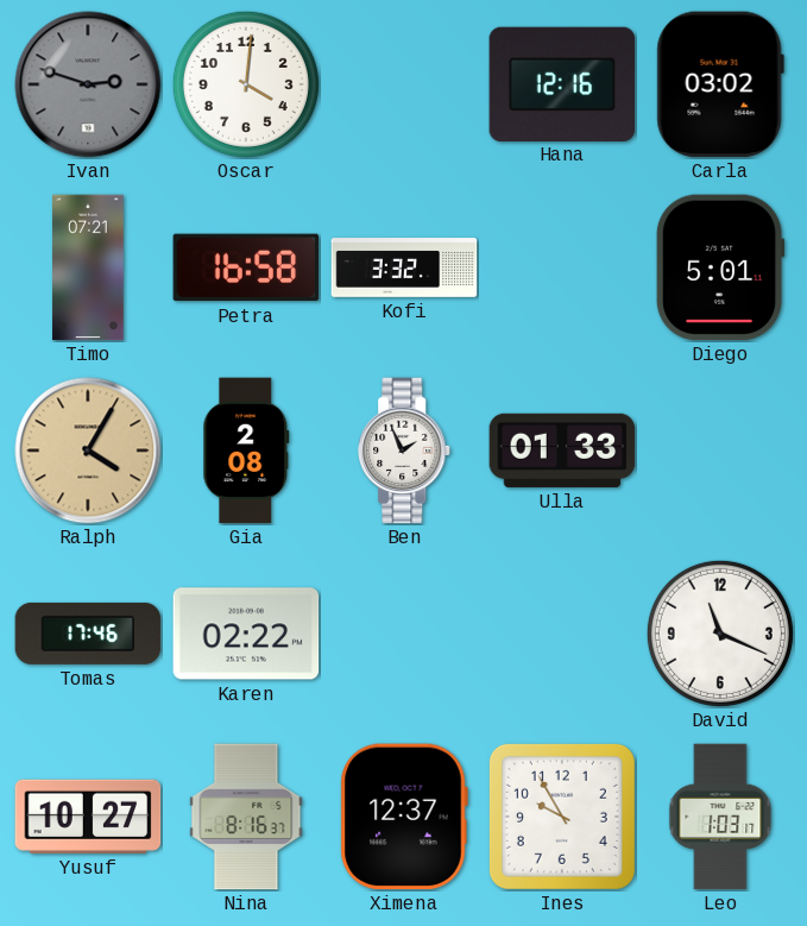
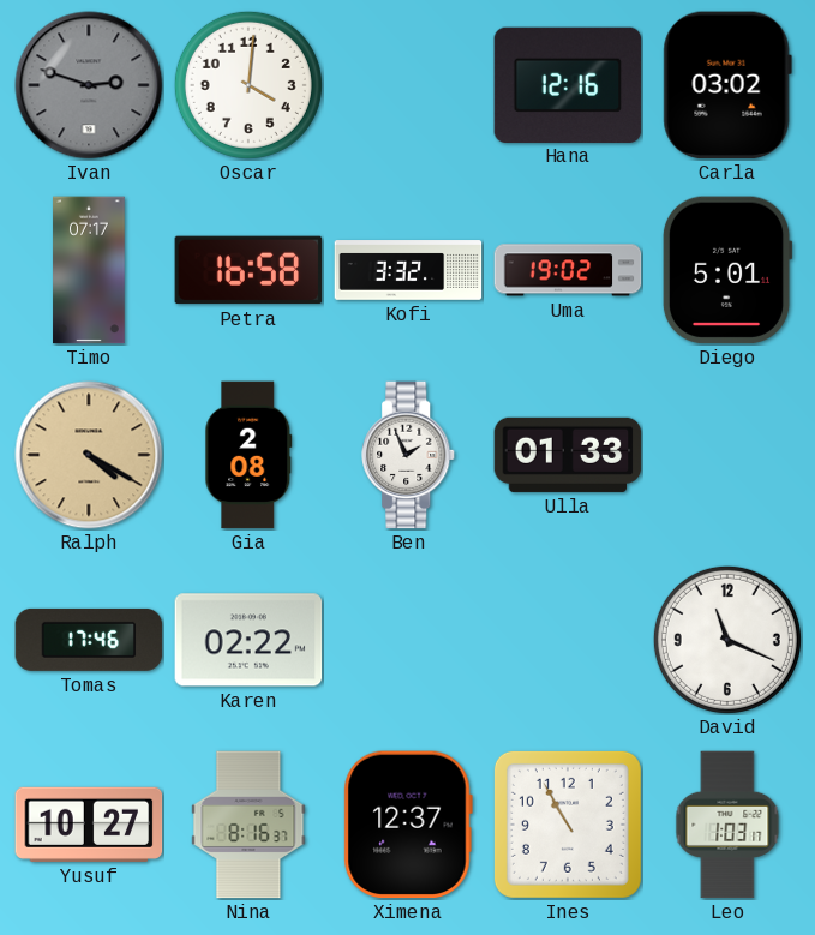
Timo: 07:21 -> 07:17
Uma: none -> 19:02
Ralph: 4:05 -> 4:20
Ines: 9:55 -> 10:55
